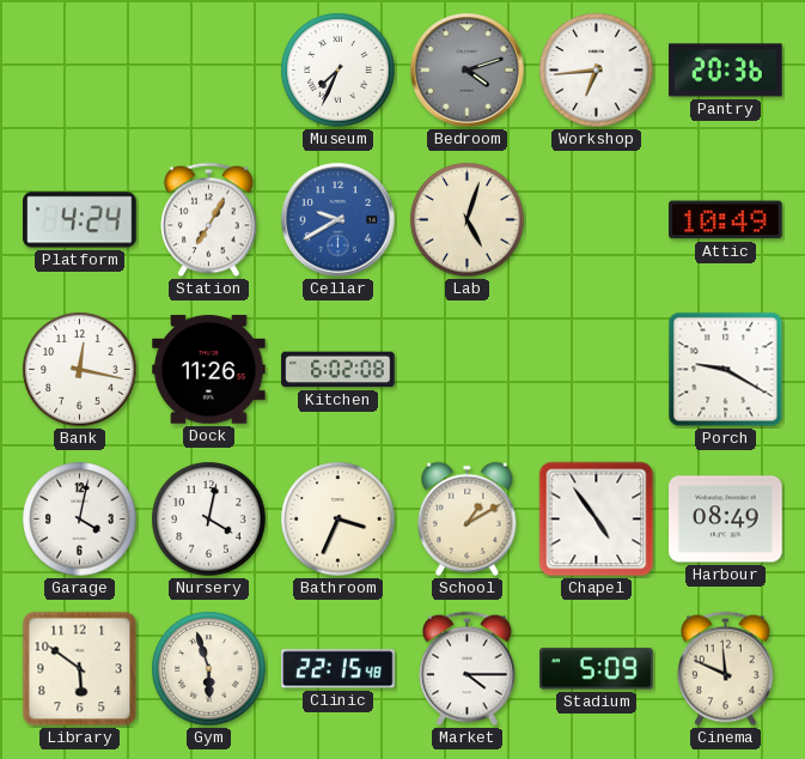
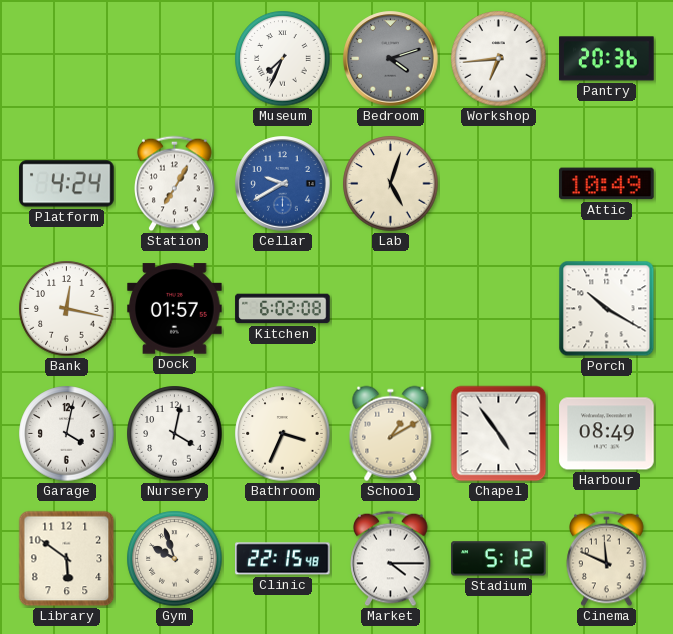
Dock: 11:26 -> 01:57
Porch: 9:20 -> 10:20
Gym: 5:57 -> 9:57
Stadium: 5:09 -> 5:12
